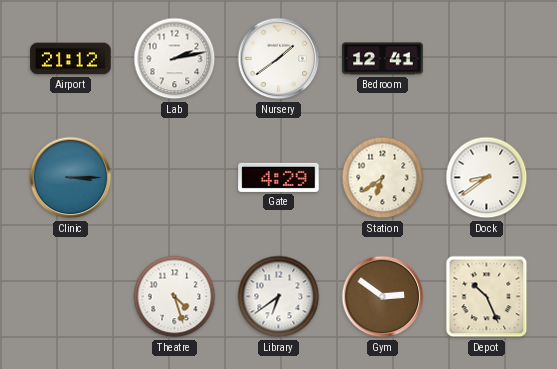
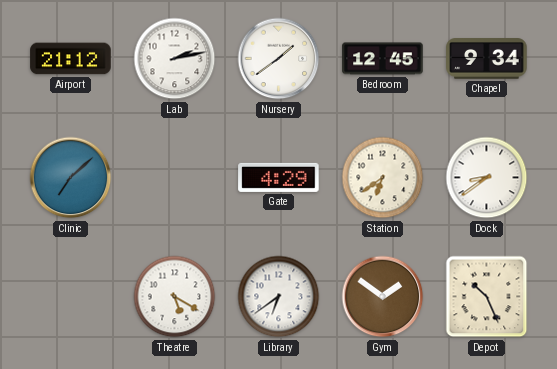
Bedroom: 12:41 -> 12:45
Chapel: none -> 9:34
Clinic: 3:15 -> 7:08
Theatre: 4:27 -> 5:20
Gym: 2:51 -> 1:51
